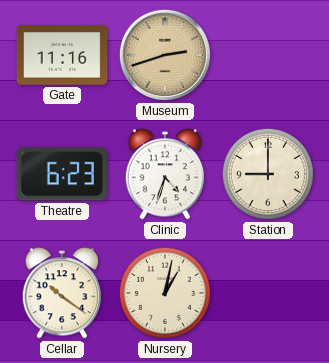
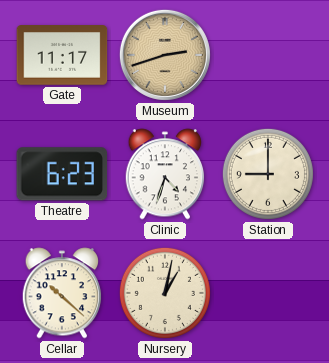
Gate: 11:16 -> 11:17
Cellar: 10:21 -> 10:22
